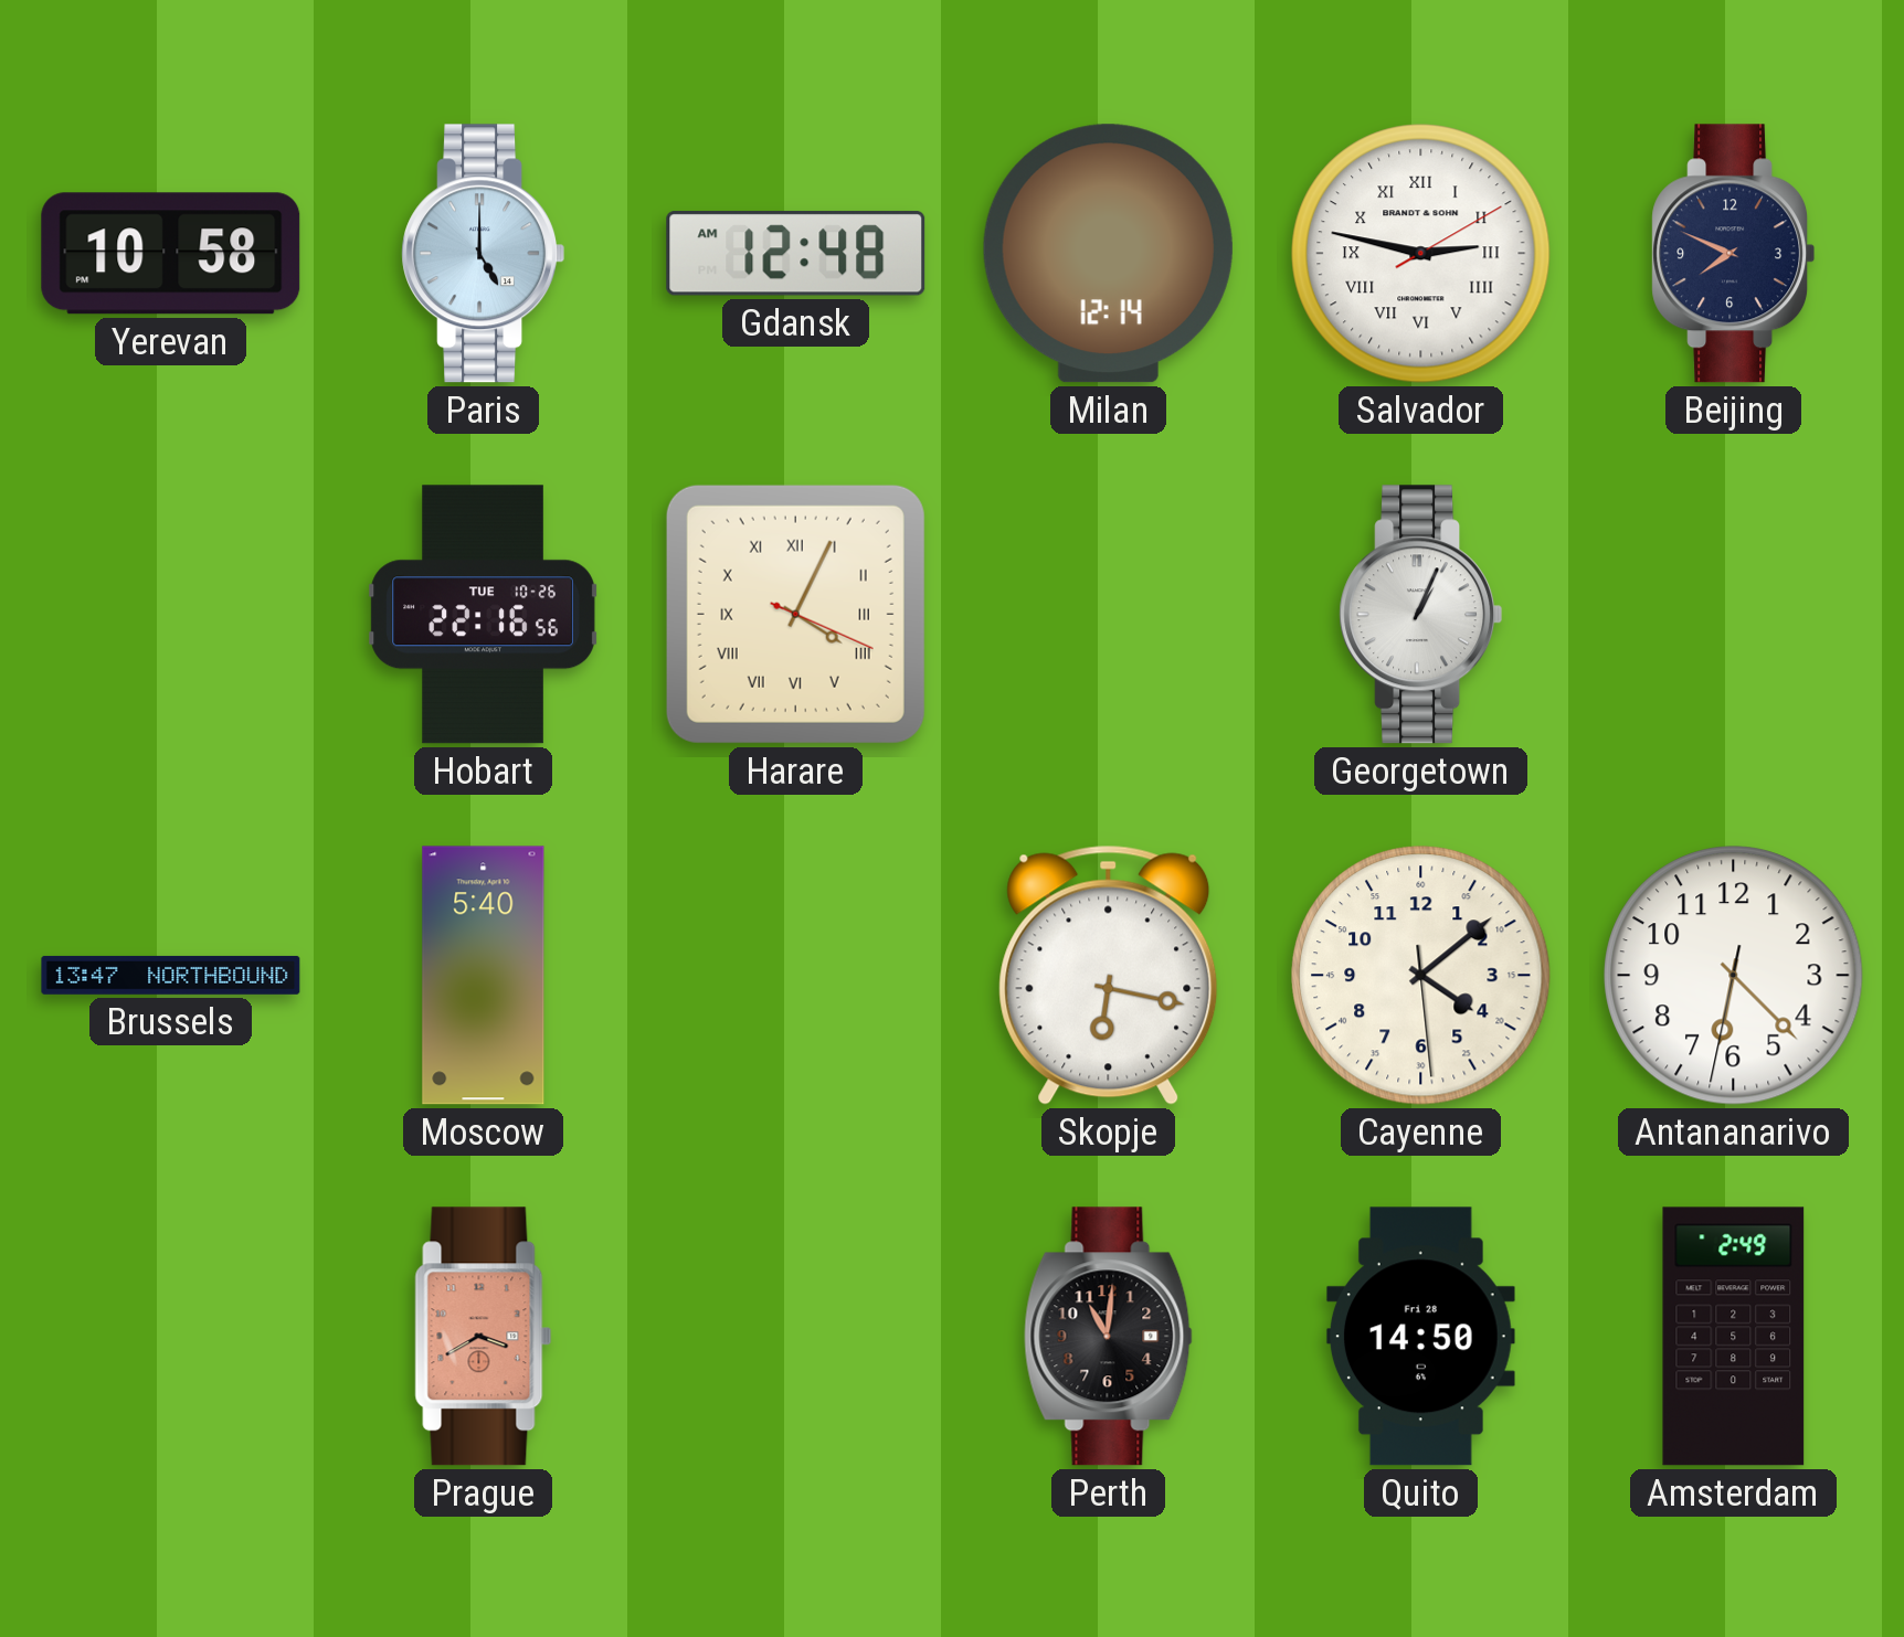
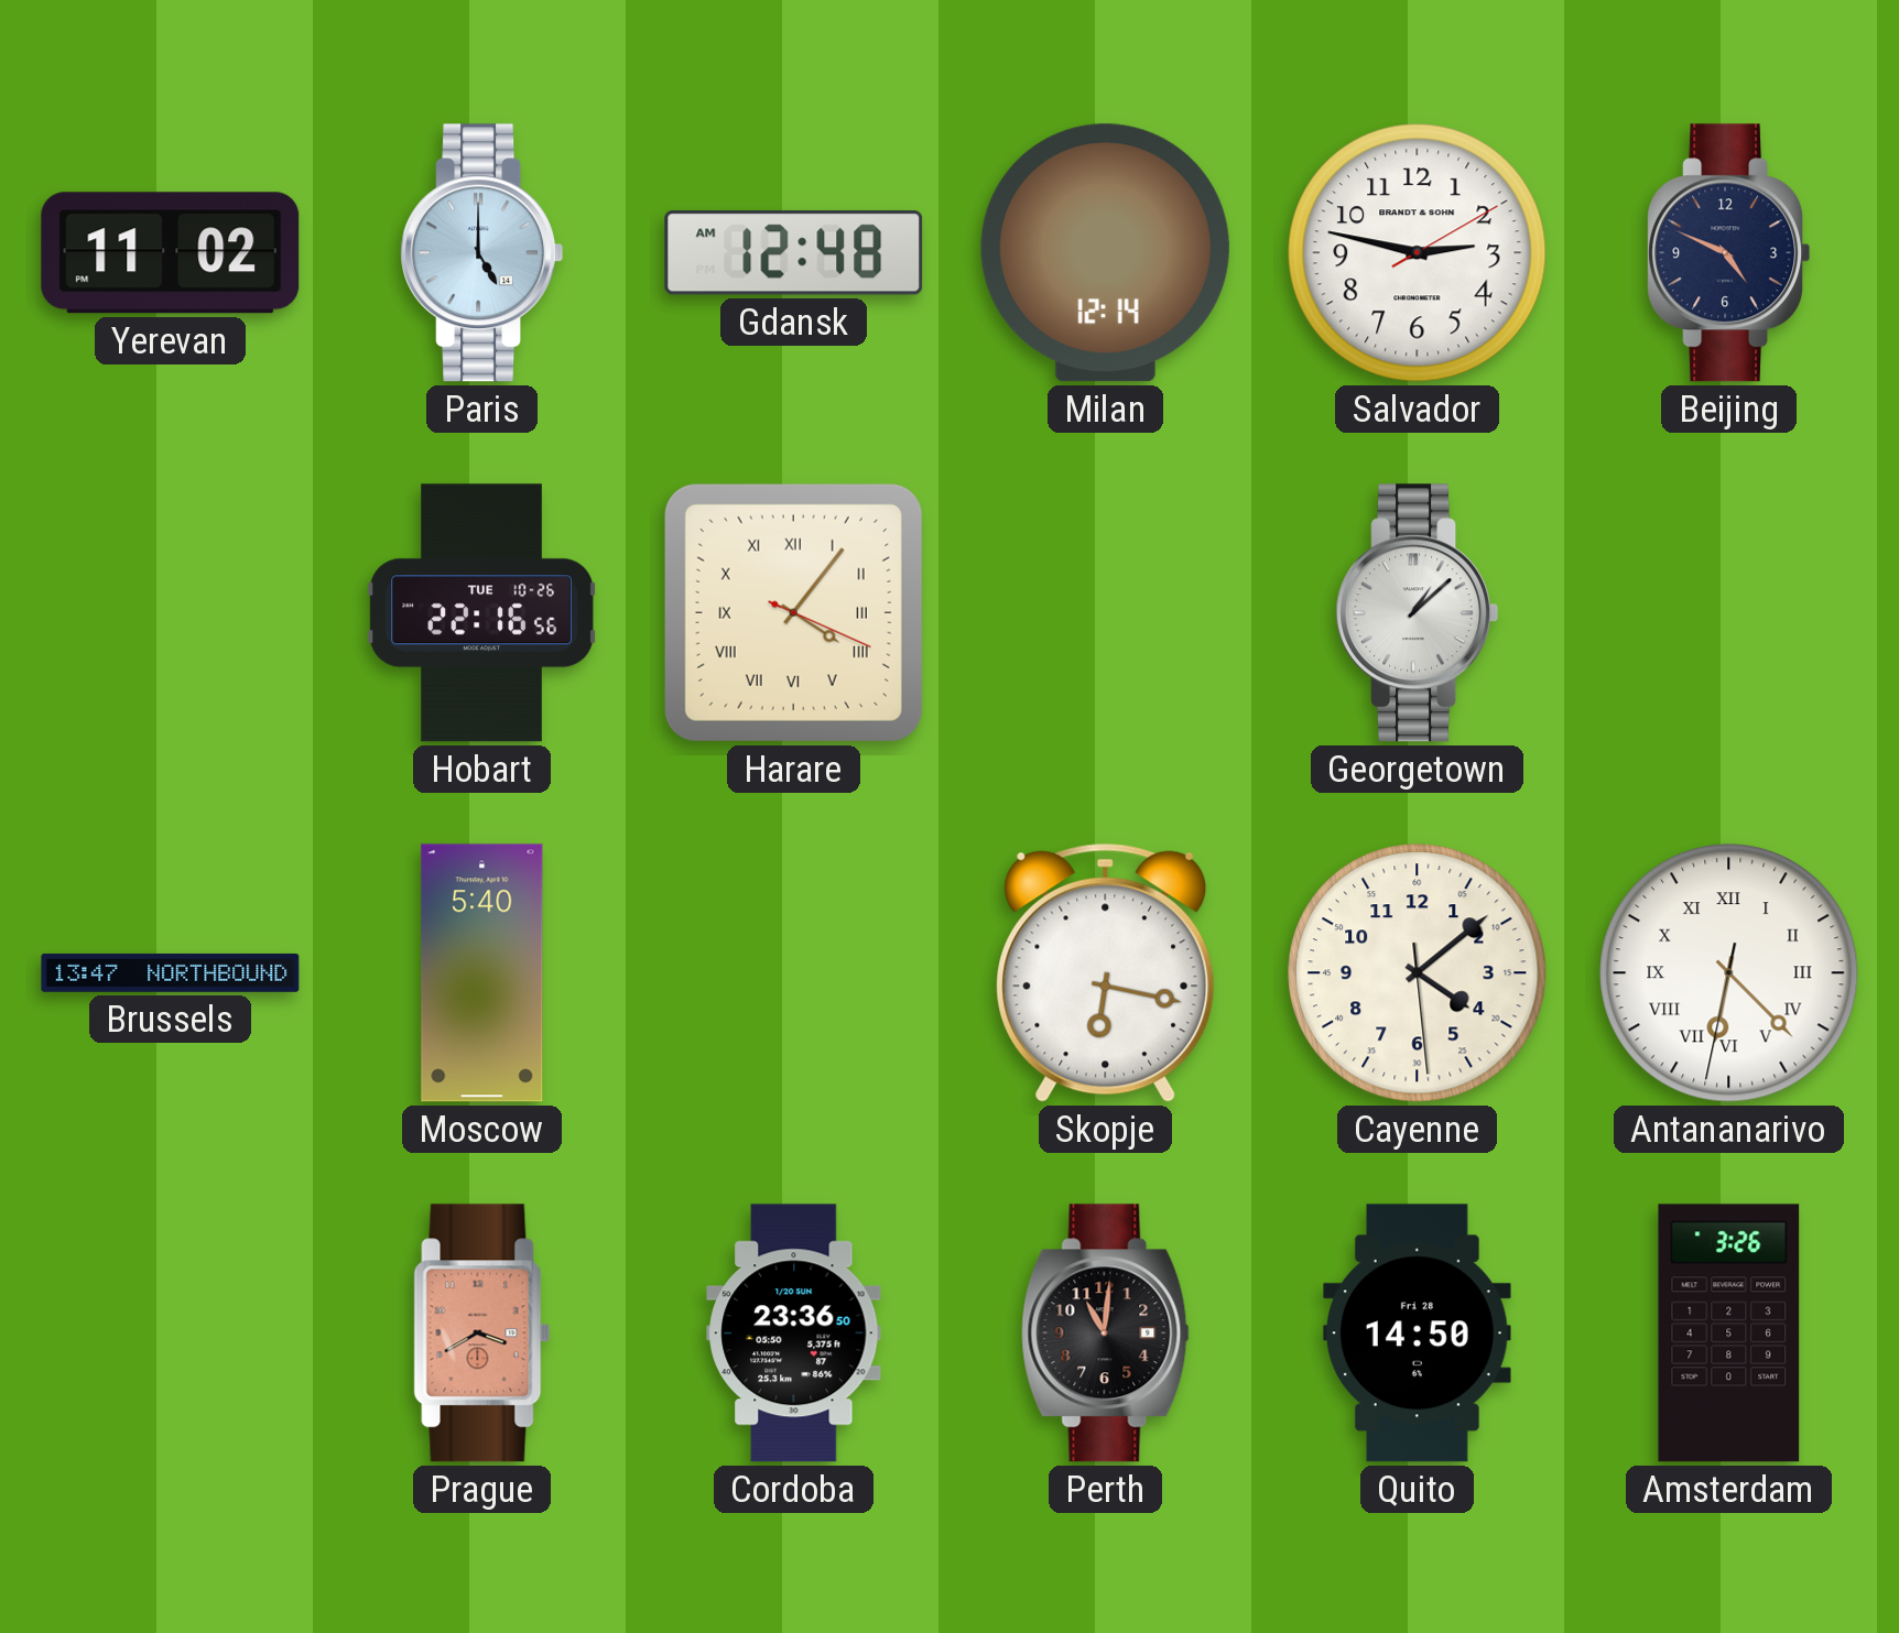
Yerevan: 10:58 -> 11:02
Salvador numerals: Roman -> Arabic
Beijing: 7:49 -> 4:49
Harare: 4:04 -> 4:06
Georgetown: 1:04 -> 1:08
Antananarivo numerals: Arabic -> Roman
Cordoba: none -> 23:36
Amsterdam: 2:49 -> 3:26
